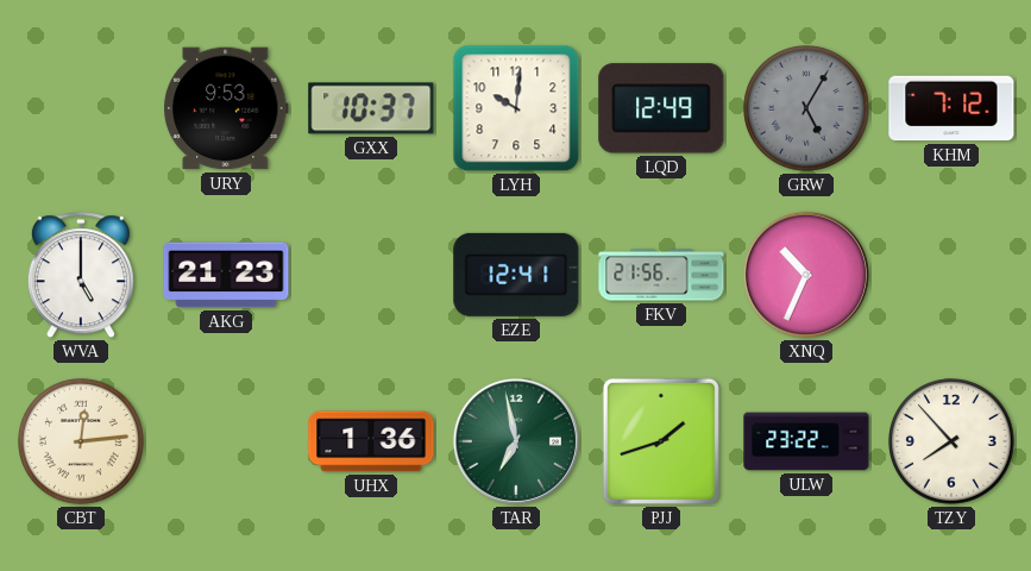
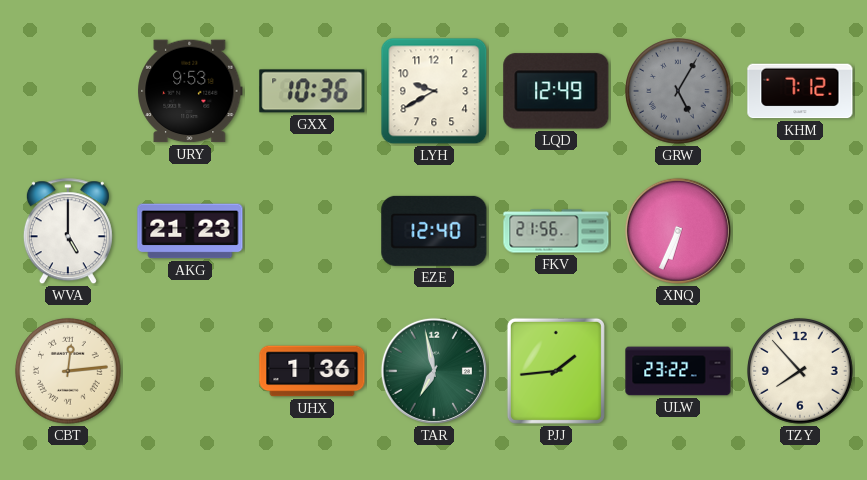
GXX: 10:37 -> 10:36
LYH: 10:01 -> 9:40
EZE: 12:41 -> 12:40
XNQ: 10:34 -> 6:34
PJJ: 1:42 -> 1:44
